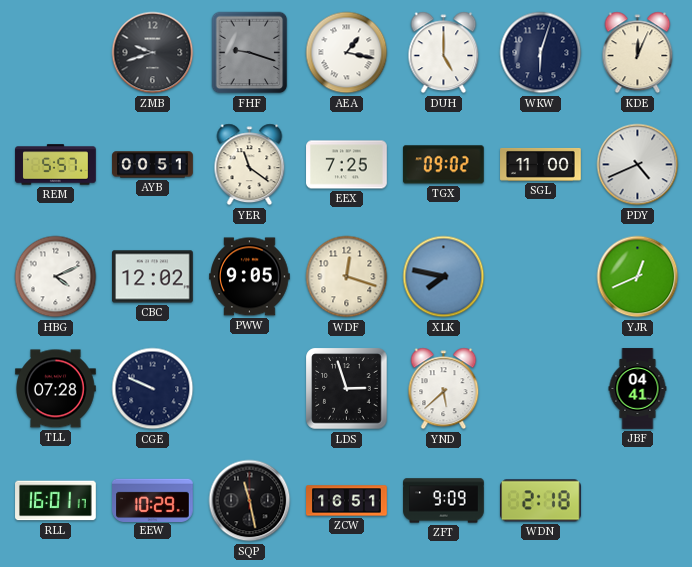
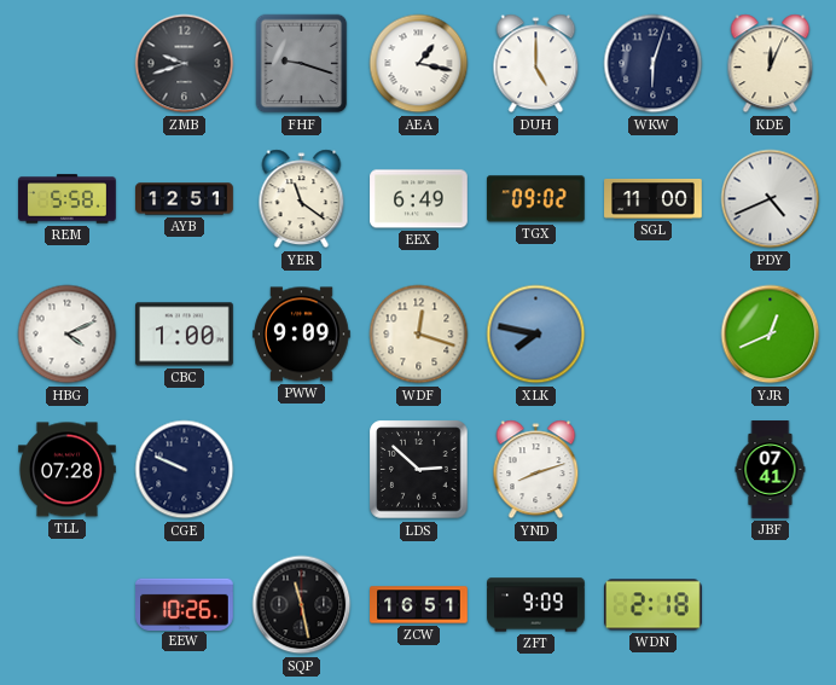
REM: 5:57 -> 5:58
AYB: 00:51 -> 12:51
EEX: 7:25 -> 6:49
CBC: 12:02 -> 1:00
PWW: 9:05 -> 9:09
LDS: 2:57 -> 2:52
YND: 5:38 -> 8:12
JBF: 04:41 -> 07:41
RLL: 16:01 -> none
EEW: 10:29 -> 10:26
